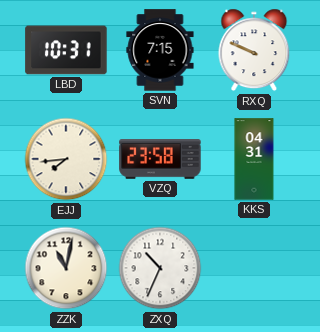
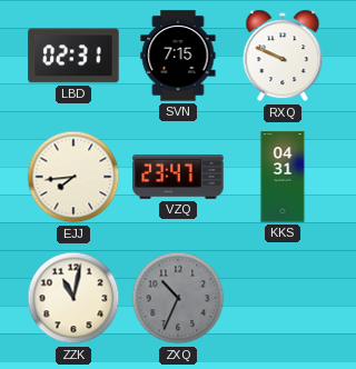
LBD: 10:31 -> 02:31
VZQ: 23:58 -> 23:47
ZXQ dial: white -> grey
